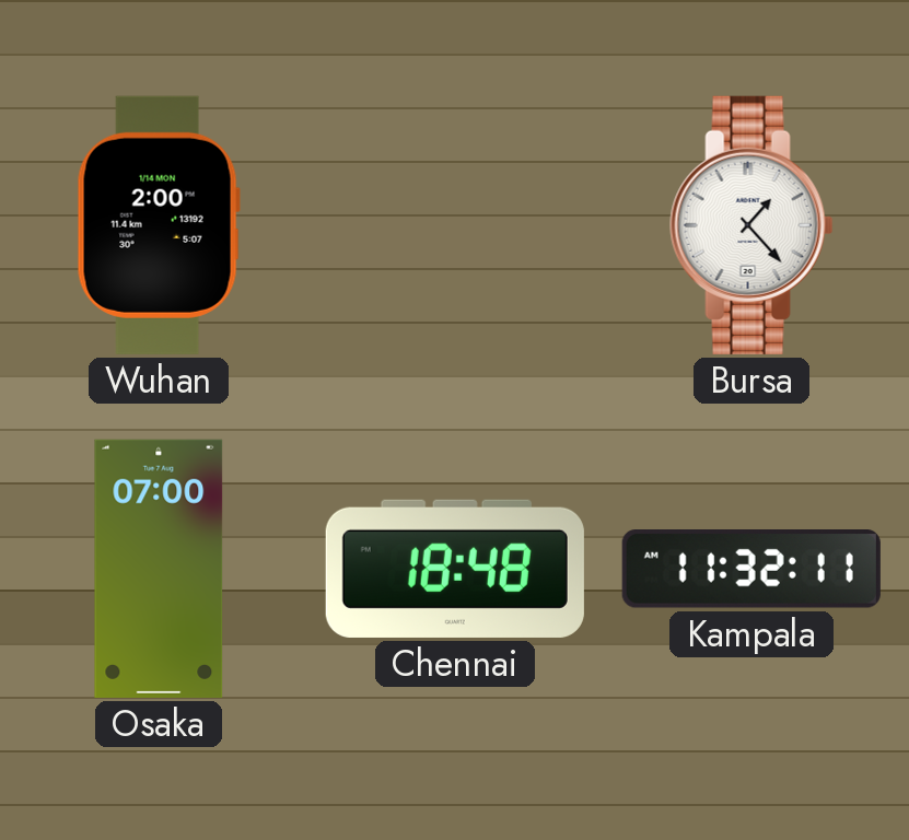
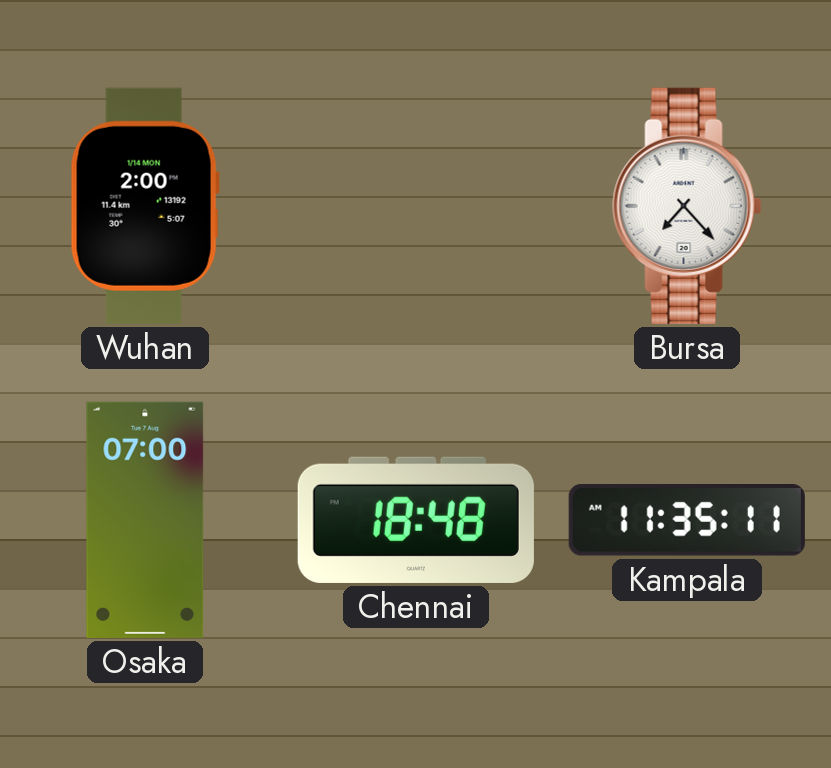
Bursa: 1:23 -> 7:23
Kampala: 11:32 -> 11:35
